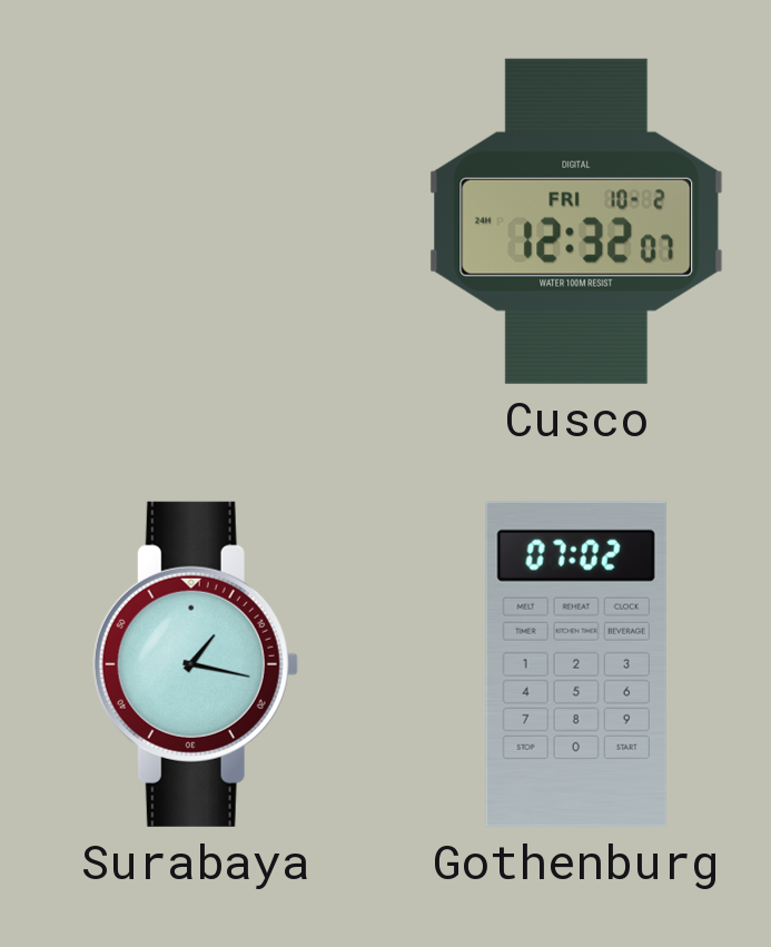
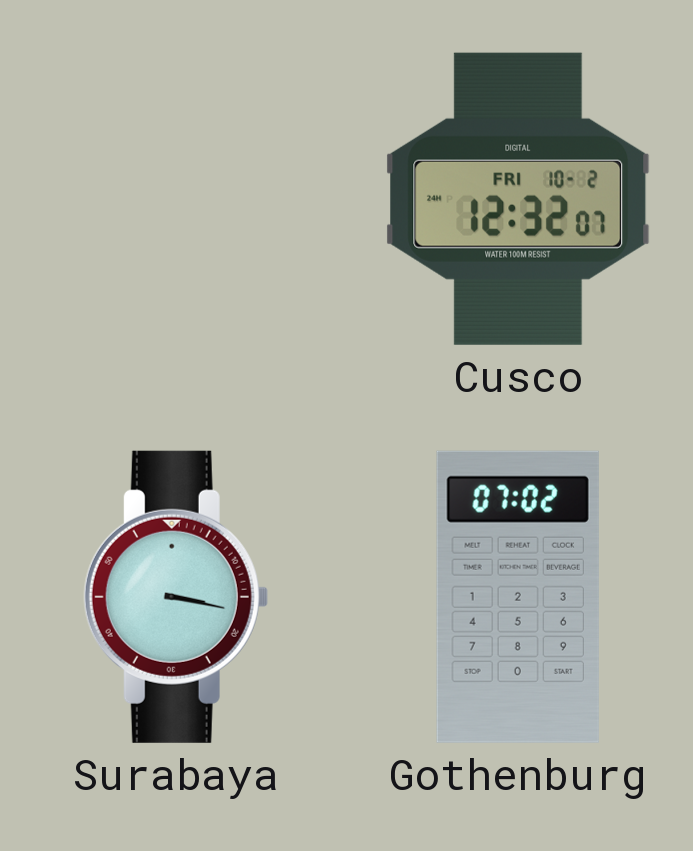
Surabaya: 1:17 -> 3:17
